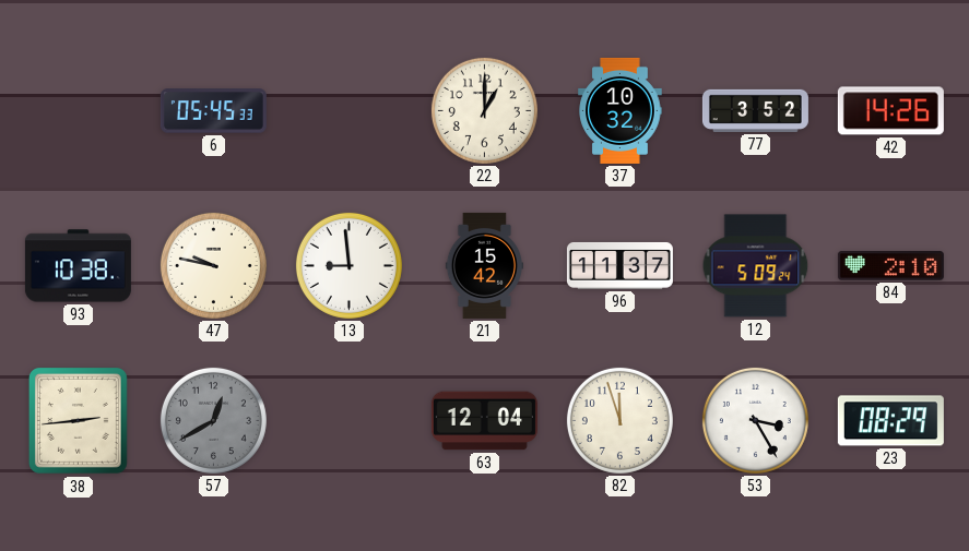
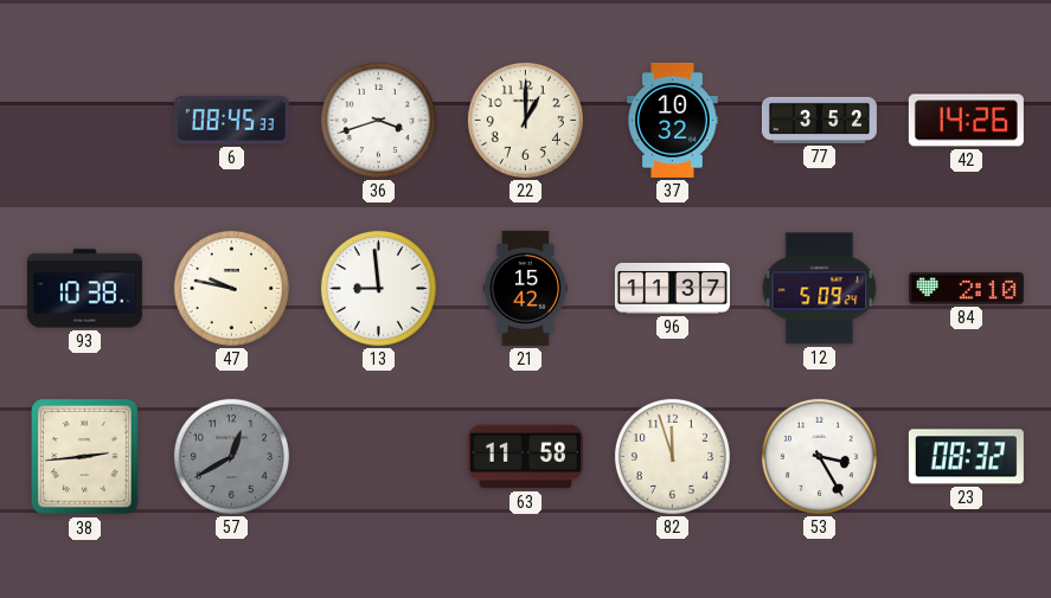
6: 05:45 -> 08:45
36: none -> 3:42
63: 12:04 -> 11:58
23: 08:29 -> 08:32
